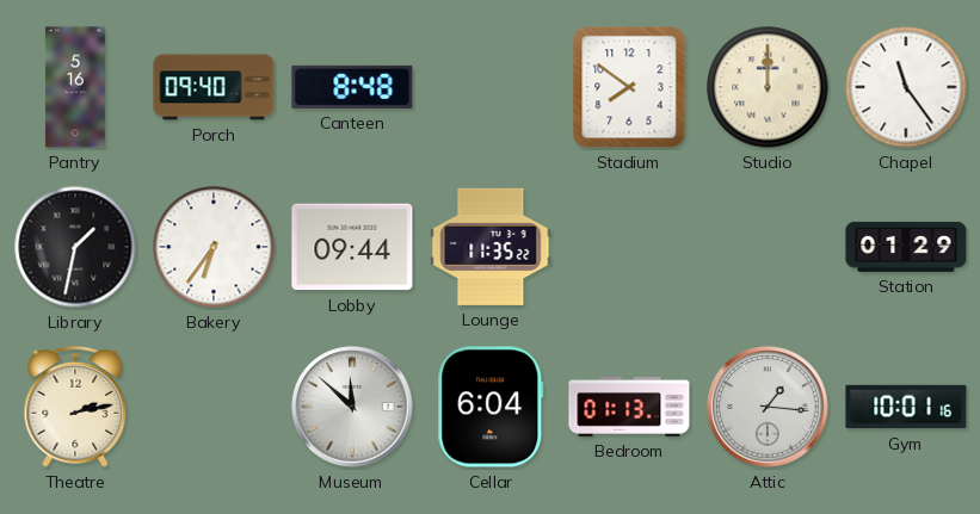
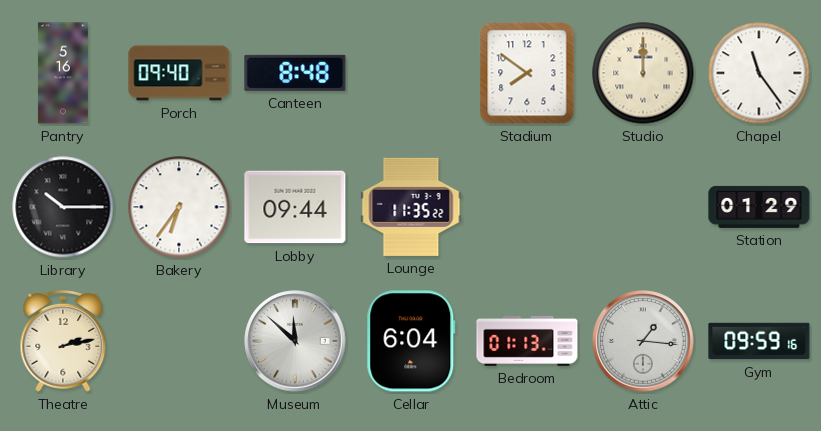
Library: 1:32 -> 10:15
Gym: 10:01 -> 09:59
